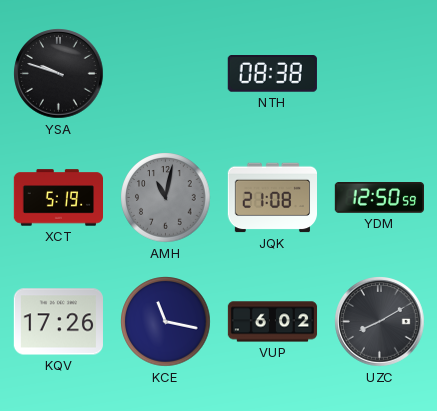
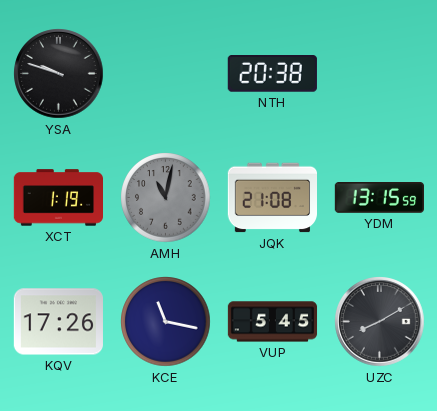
NTH: 08:38 -> 20:38
XCT: 5:19 -> 1:19
YDM: 12:50 -> 13:15
VUP: 6:02 -> 5:45
